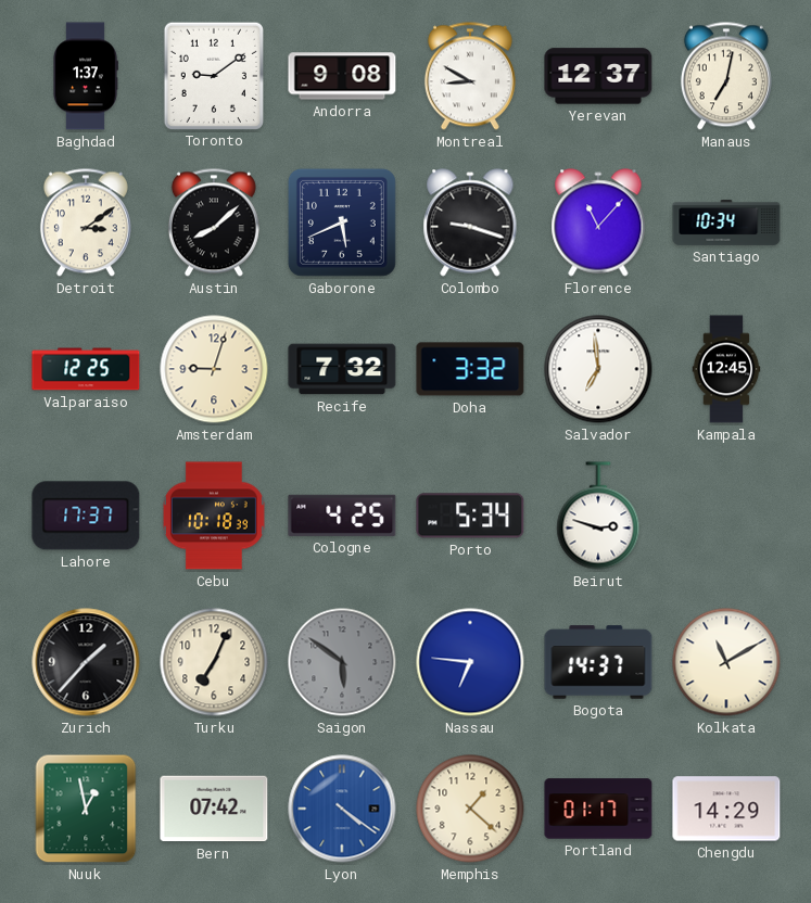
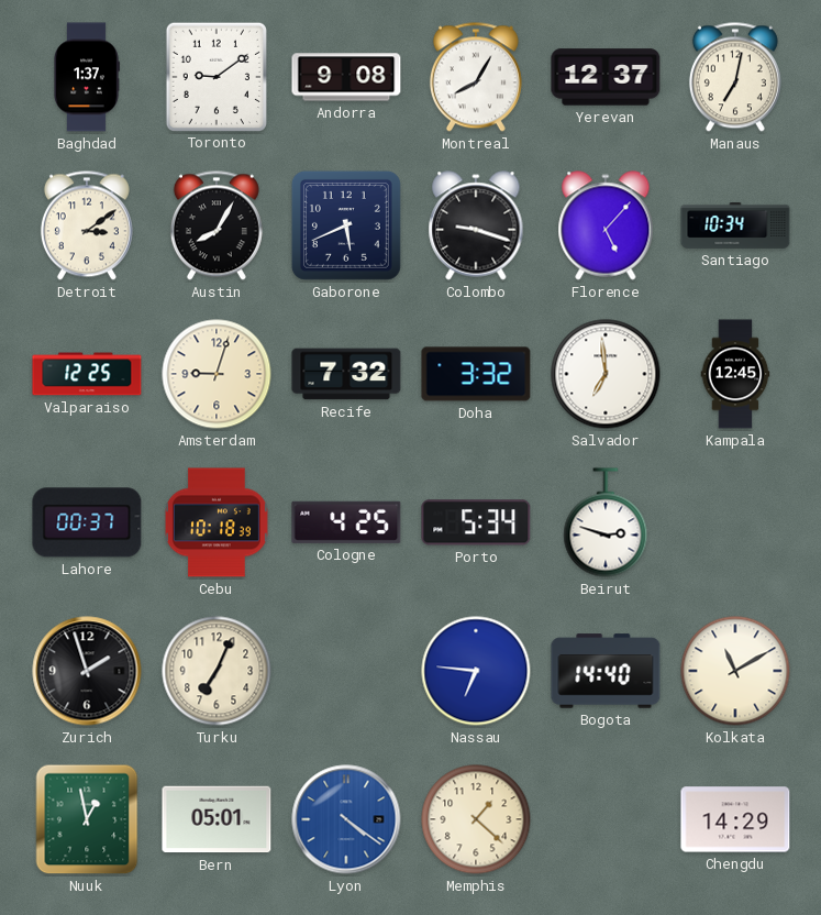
Montreal: 8:50 -> 8:05
Austin: 8:08 -> 8:05
Florence: 11:07 -> 5:07
Lahore: 17:37 -> 00:37
Zurich: 1:37 -> 1:57
Saigon: 5:51 -> none
Bogota: 14:37 -> 14:40
Bern: 07:42 -> 05:01
Portland: 01:17 -> none
